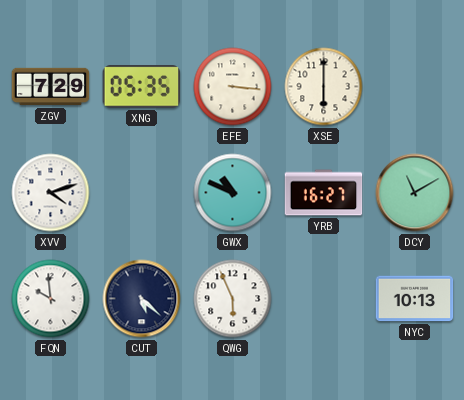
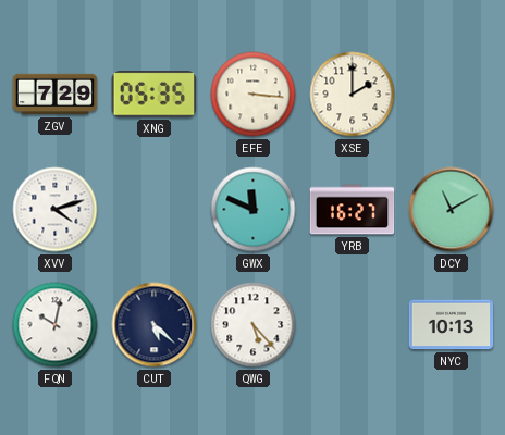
XSE: 6:00 -> 2:00
GWX: 10:49 -> 11:49
FQN: 9:59 -> 10:02
QWG: 5:56 -> 5:23
